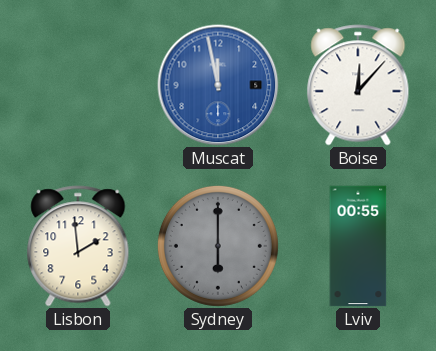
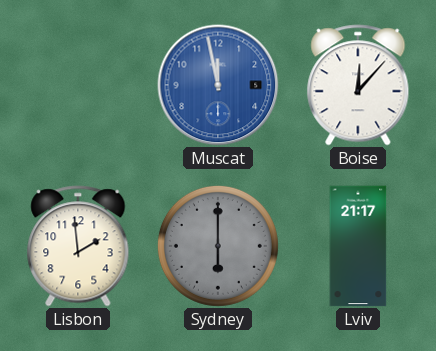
Lviv: 00:55 -> 21:17
